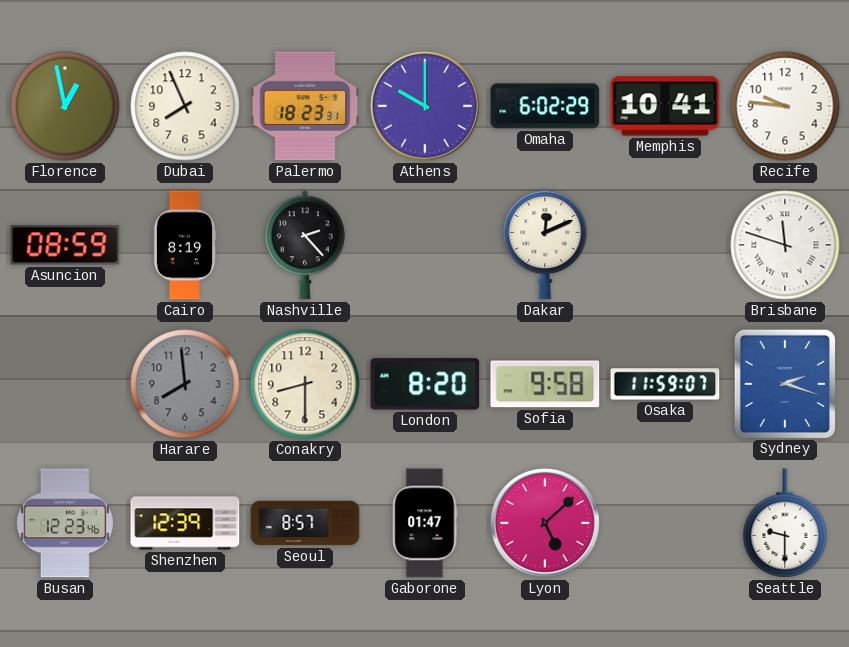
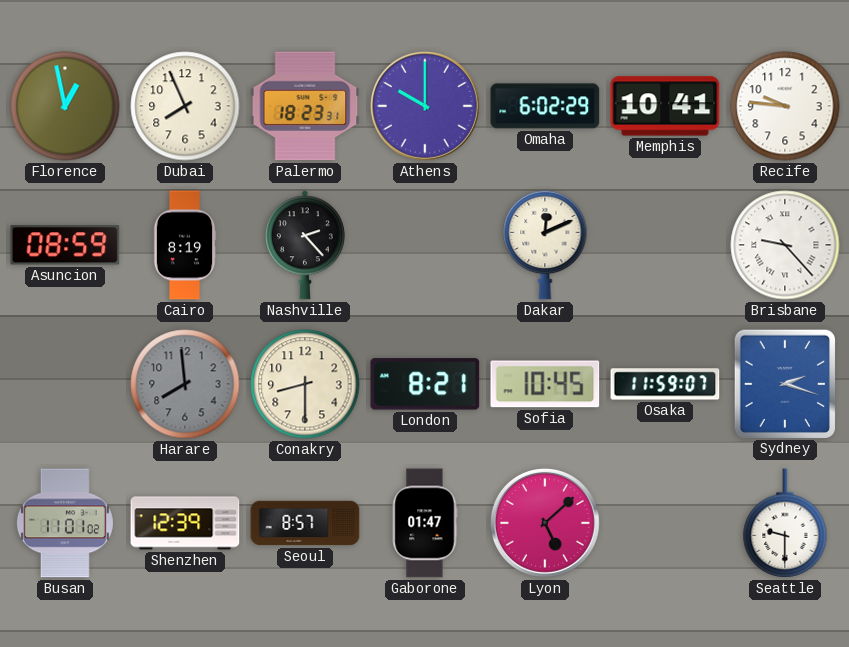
Brisbane: 11:48 -> 9:23
London: 8:20 -> 8:21
Sofia: 9:58 -> 10:45
Busan: 12:23 -> 11:01
